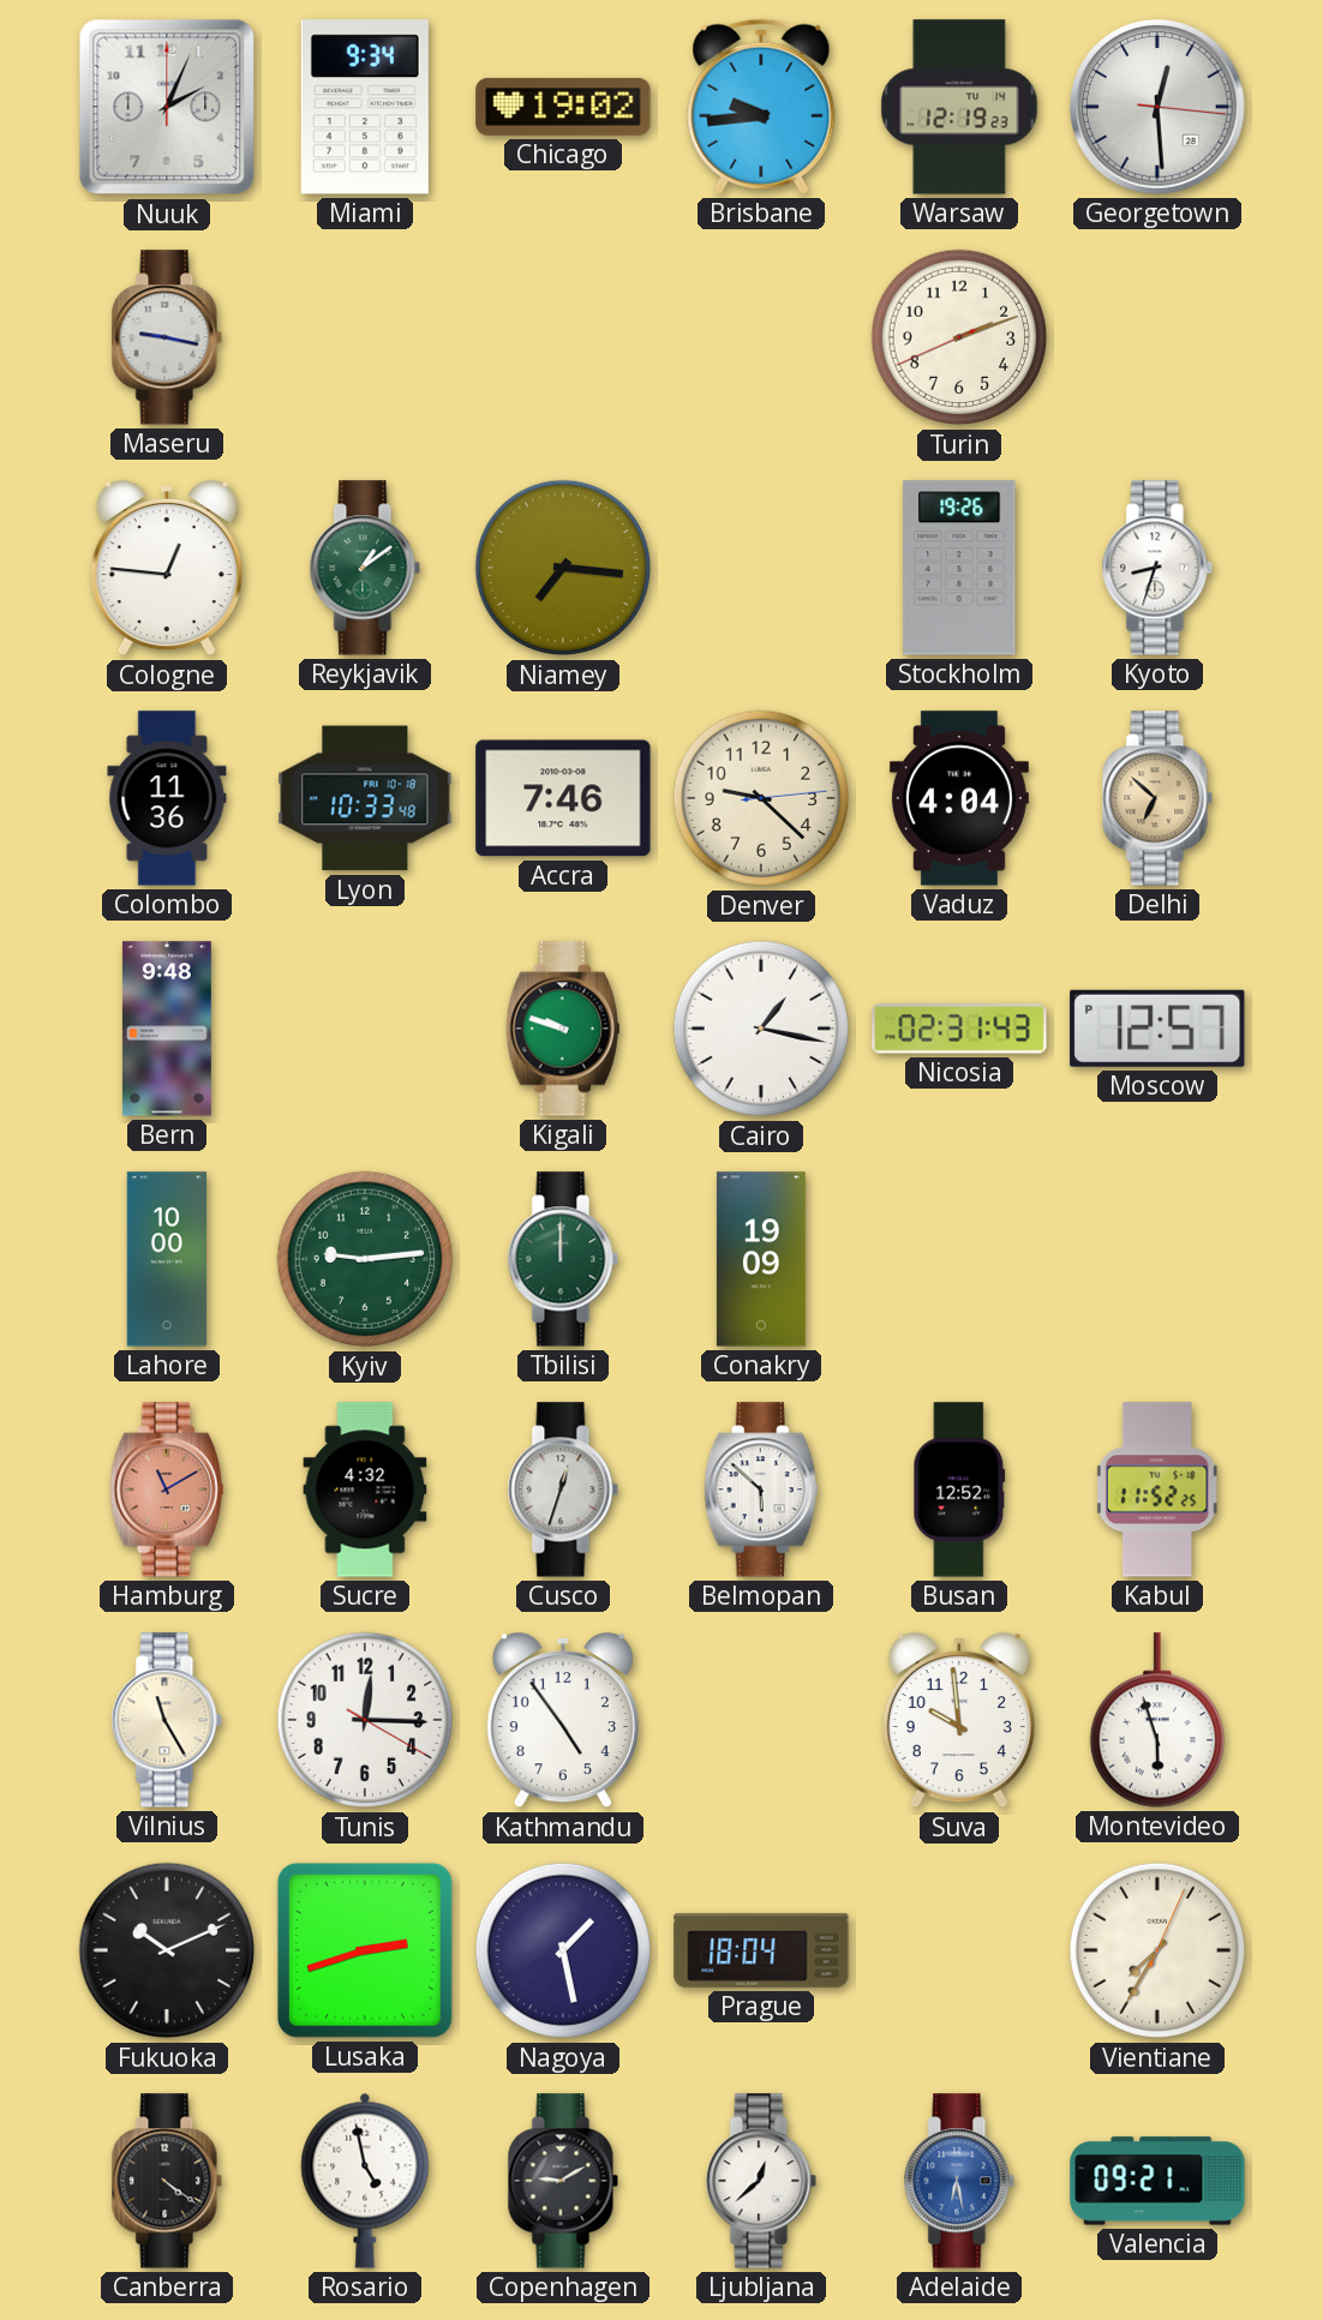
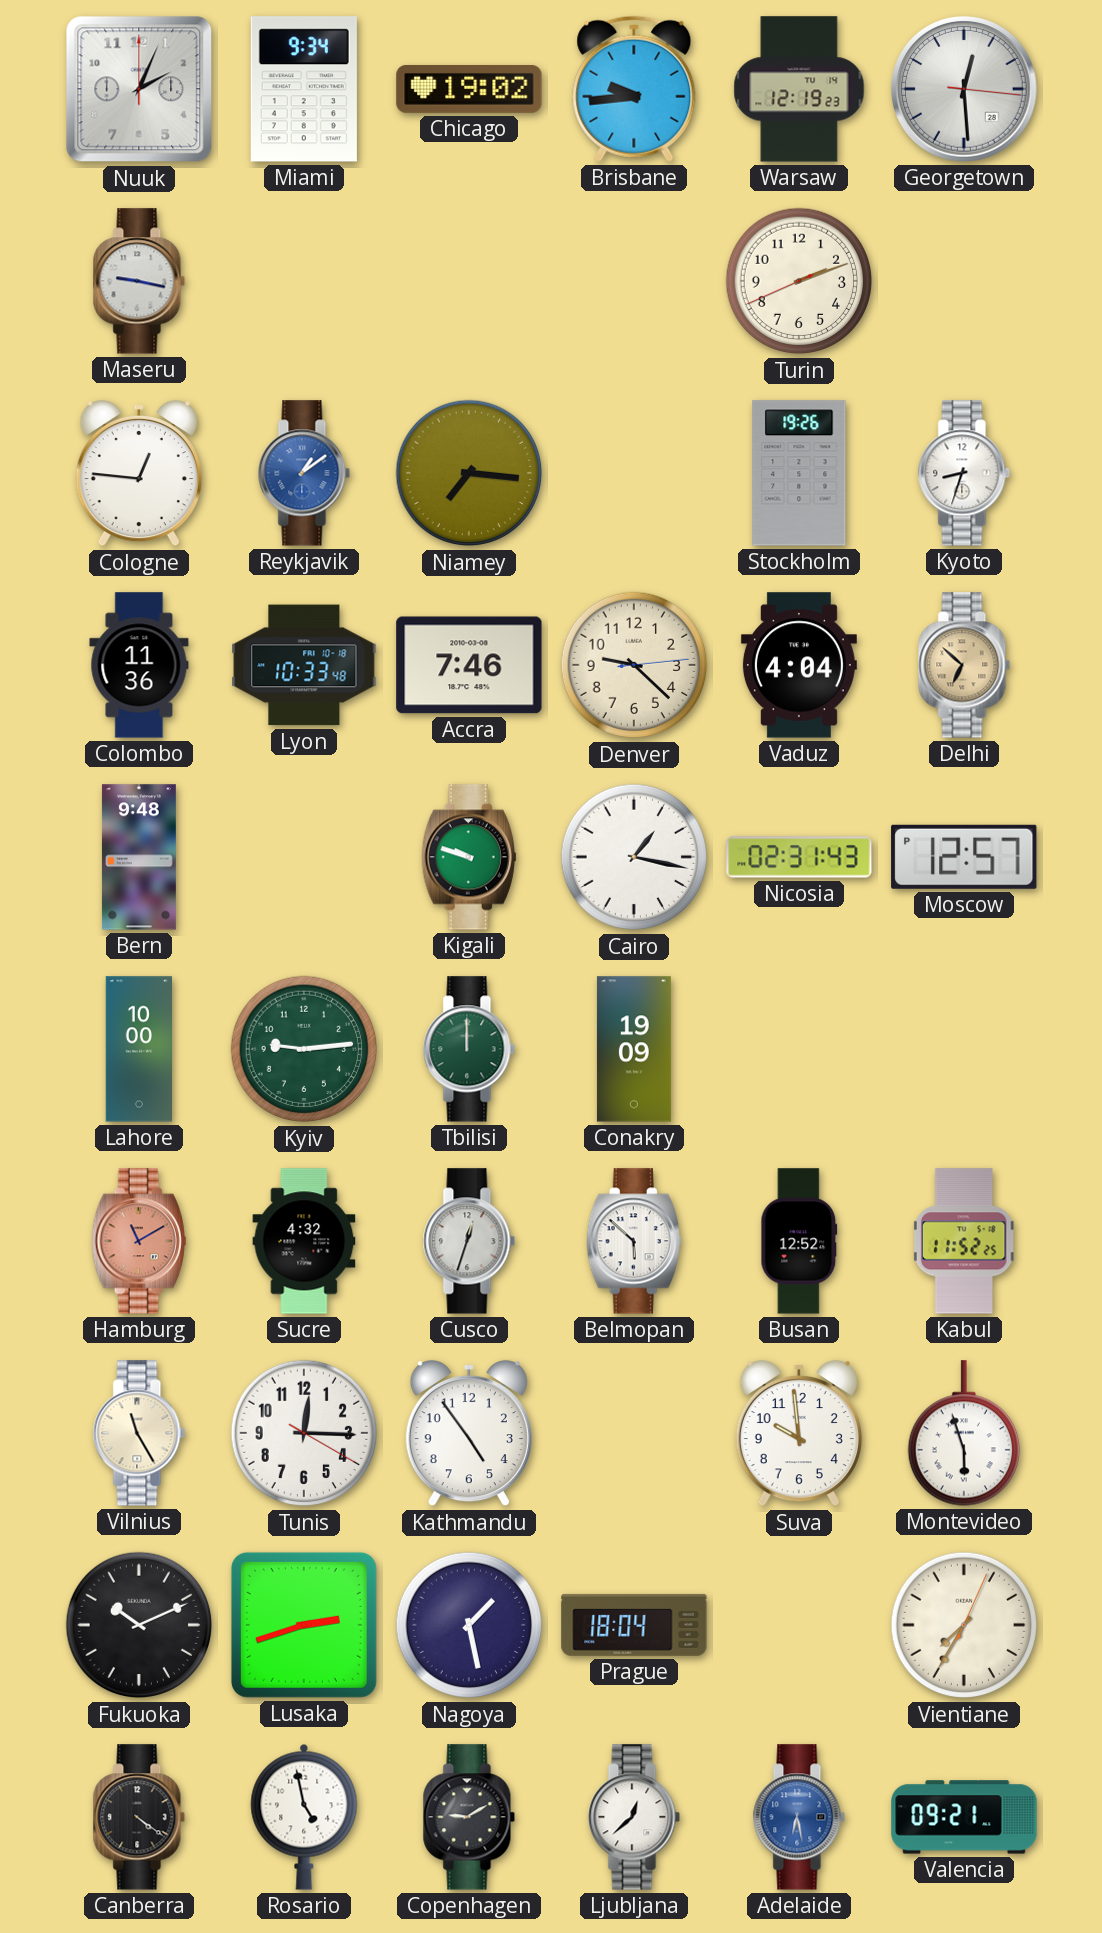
Reykjavik dial: green -> blue
